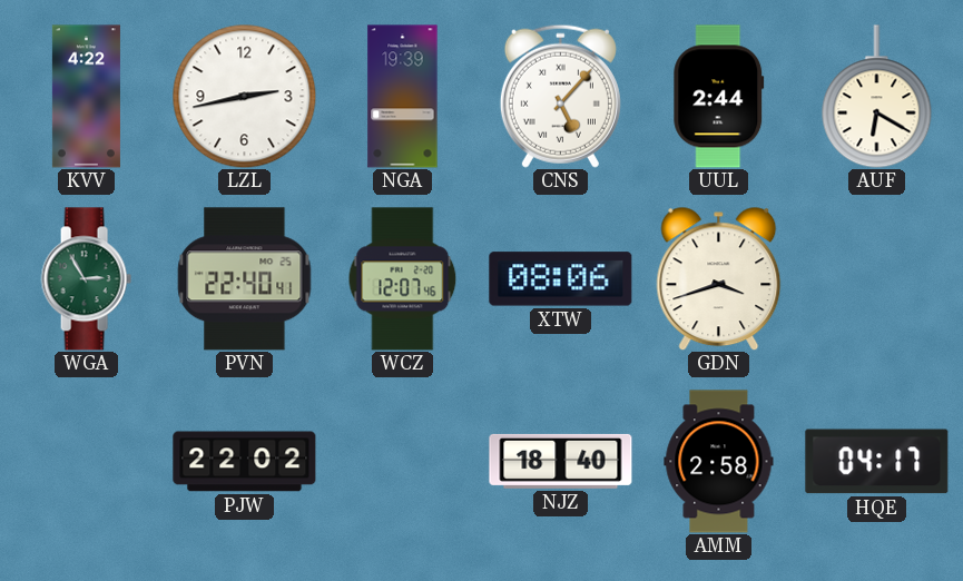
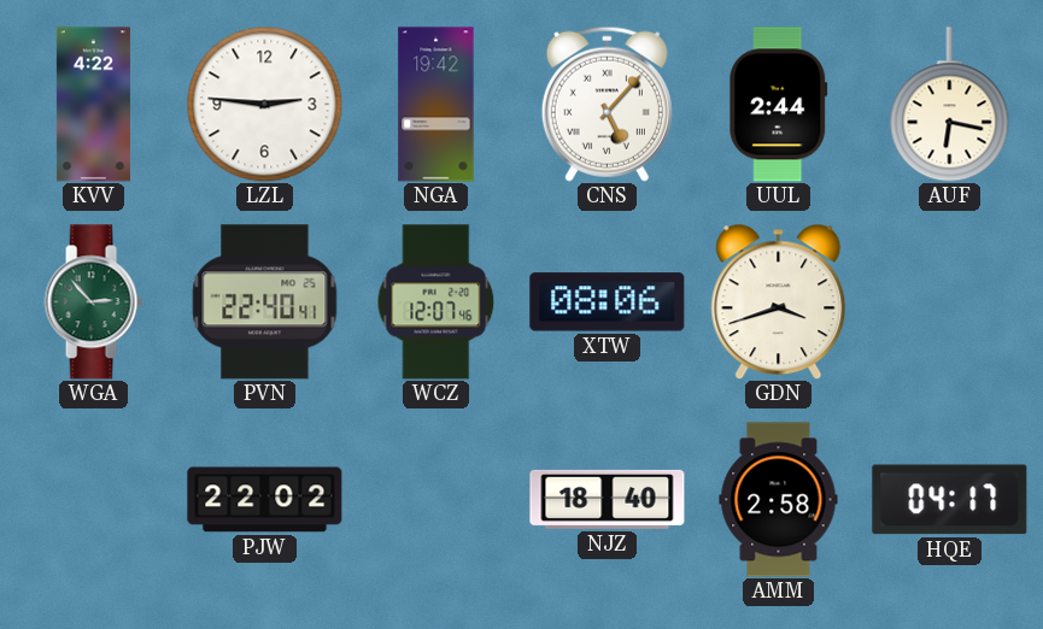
LZL: 2:43 -> 2:46
NGA: 19:39 -> 19:42
AUF: 6:20 -> 6:17
WGA: 2:55 -> 2:53
